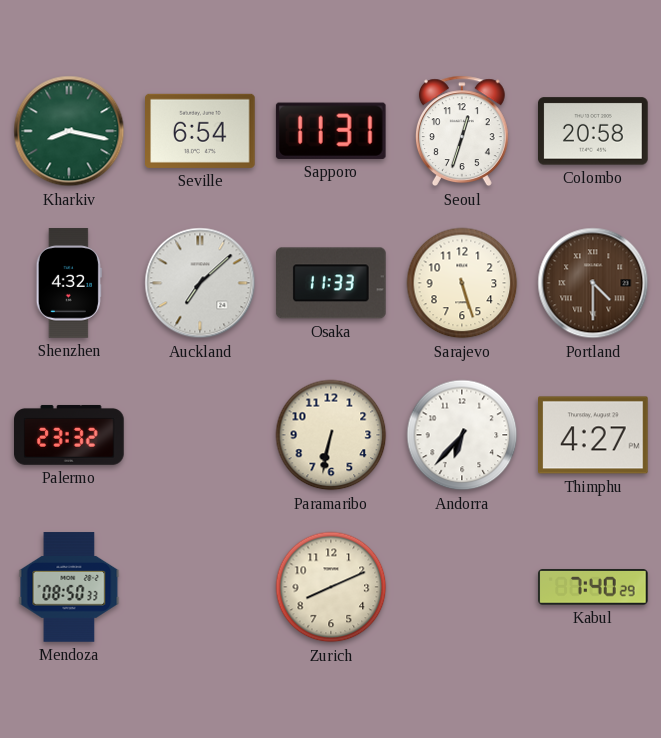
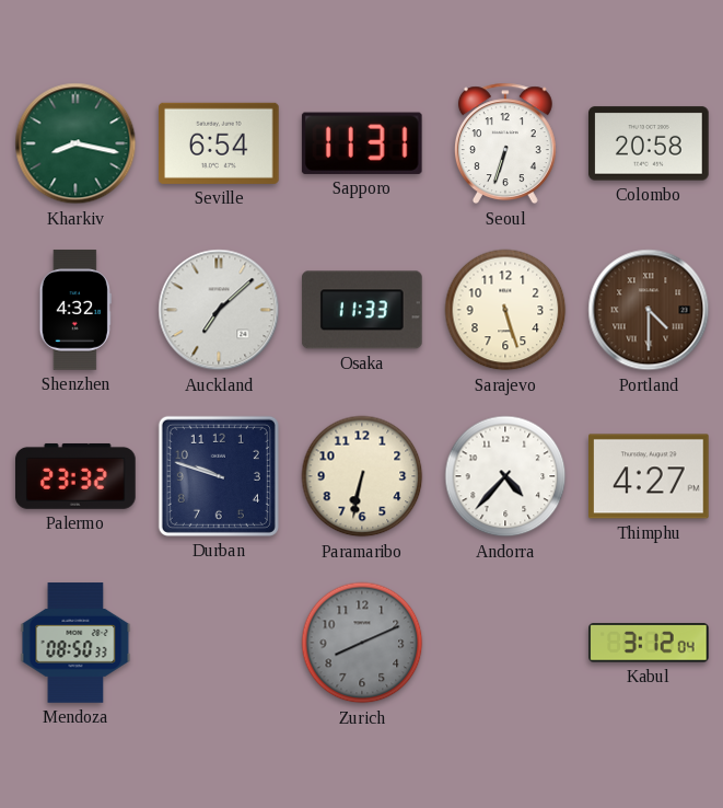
Seoul: 12:33 -> 6:33
Durban: none -> 9:48
Andorra: 6:37 -> 4:37
Zurich dial: cream -> grey
Kabul: 7:40 -> 3:12
